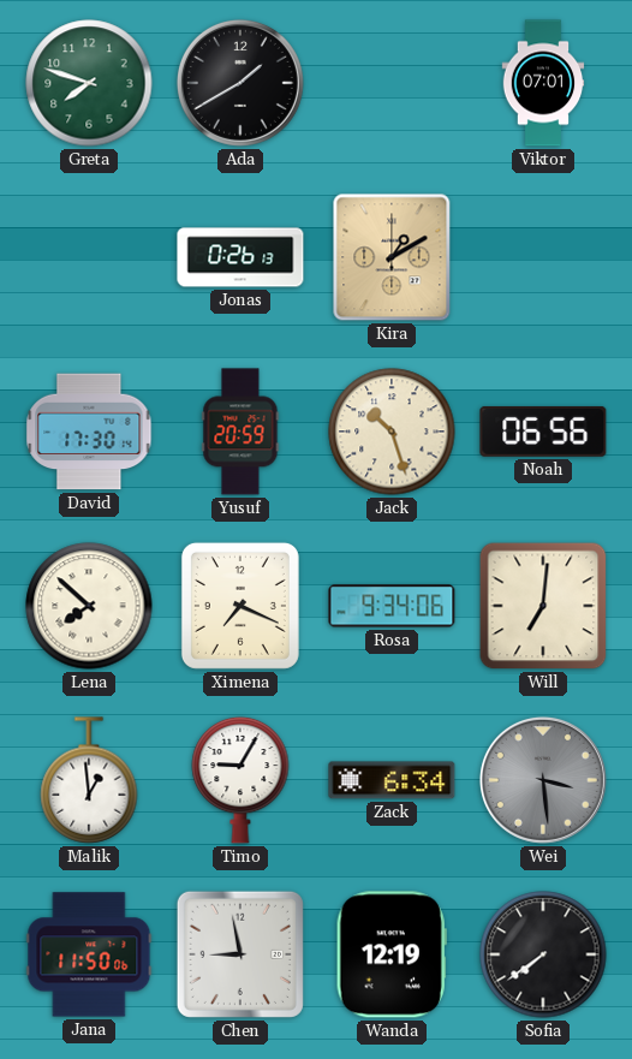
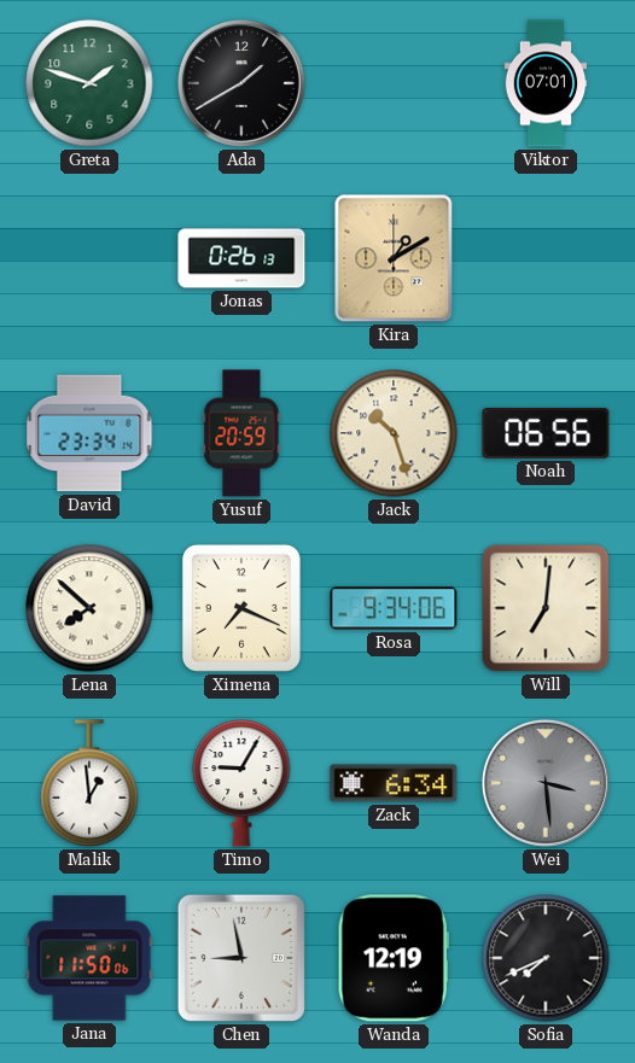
Greta: 7:48 -> 1:48
David: 17:30 -> 23:34
Sofia: 7:39 -> 7:41
